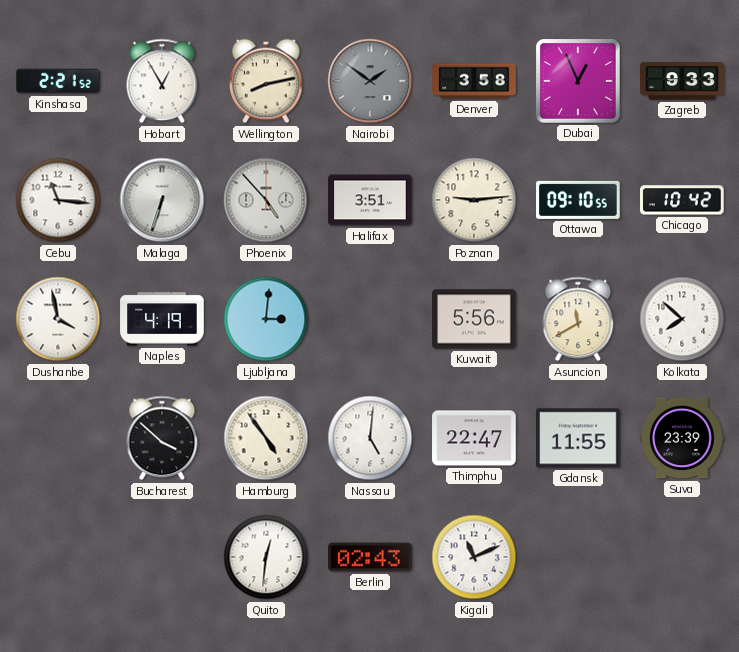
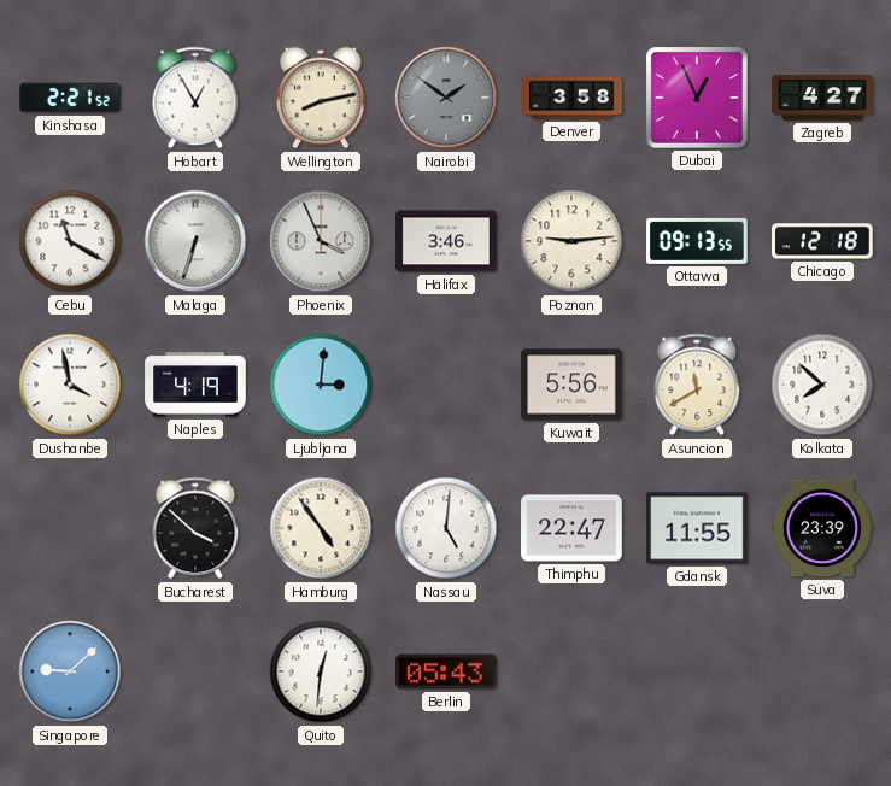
Zagreb: 9:33 -> 4:27
Cebu: 11:16 -> 11:20
Phoenix: 4:53 -> 3:56
Halifax: 3:51 -> 3:46
Ottawa: 09:10 -> 09:13
Chicago: 10:42 -> 12:18
Singapore: none -> 9:08
Berlin: 02:43 -> 05:43
Kigali: 11:11 -> none
